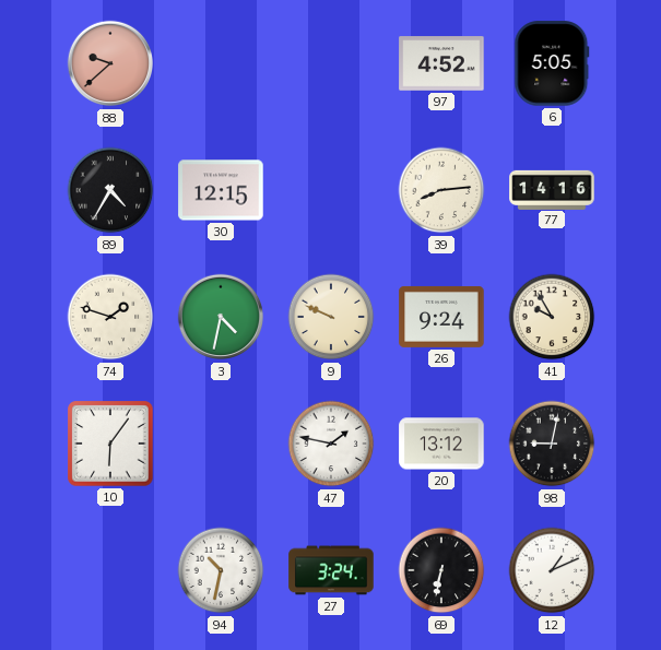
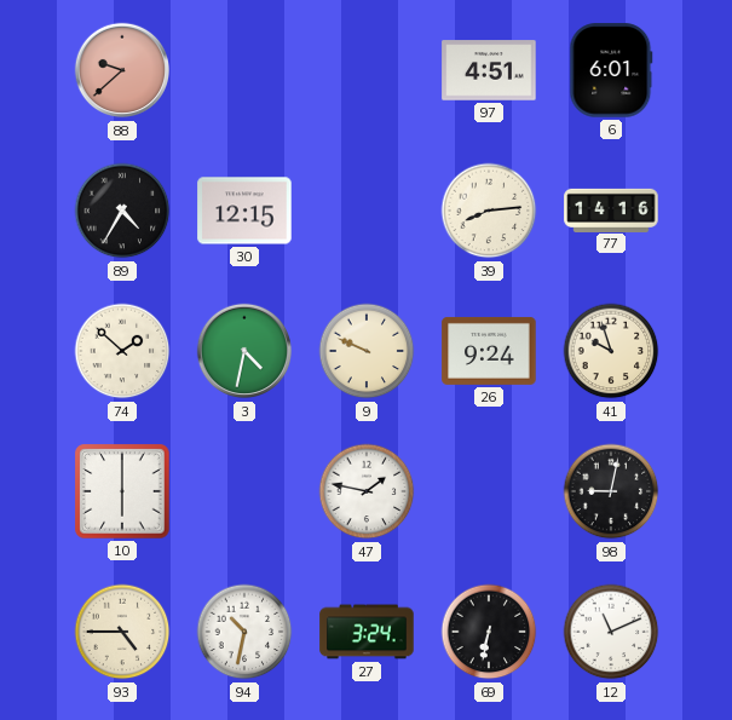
97: 4:52 -> 4:51
6: 5:05 -> 6:01
74: 1:48 -> 1:52
41: 9:55 -> 9:57
10: 6:06 -> 6:00
20: 13:12 -> none
93: none -> 4:45
12: 1:11 -> 11:11
